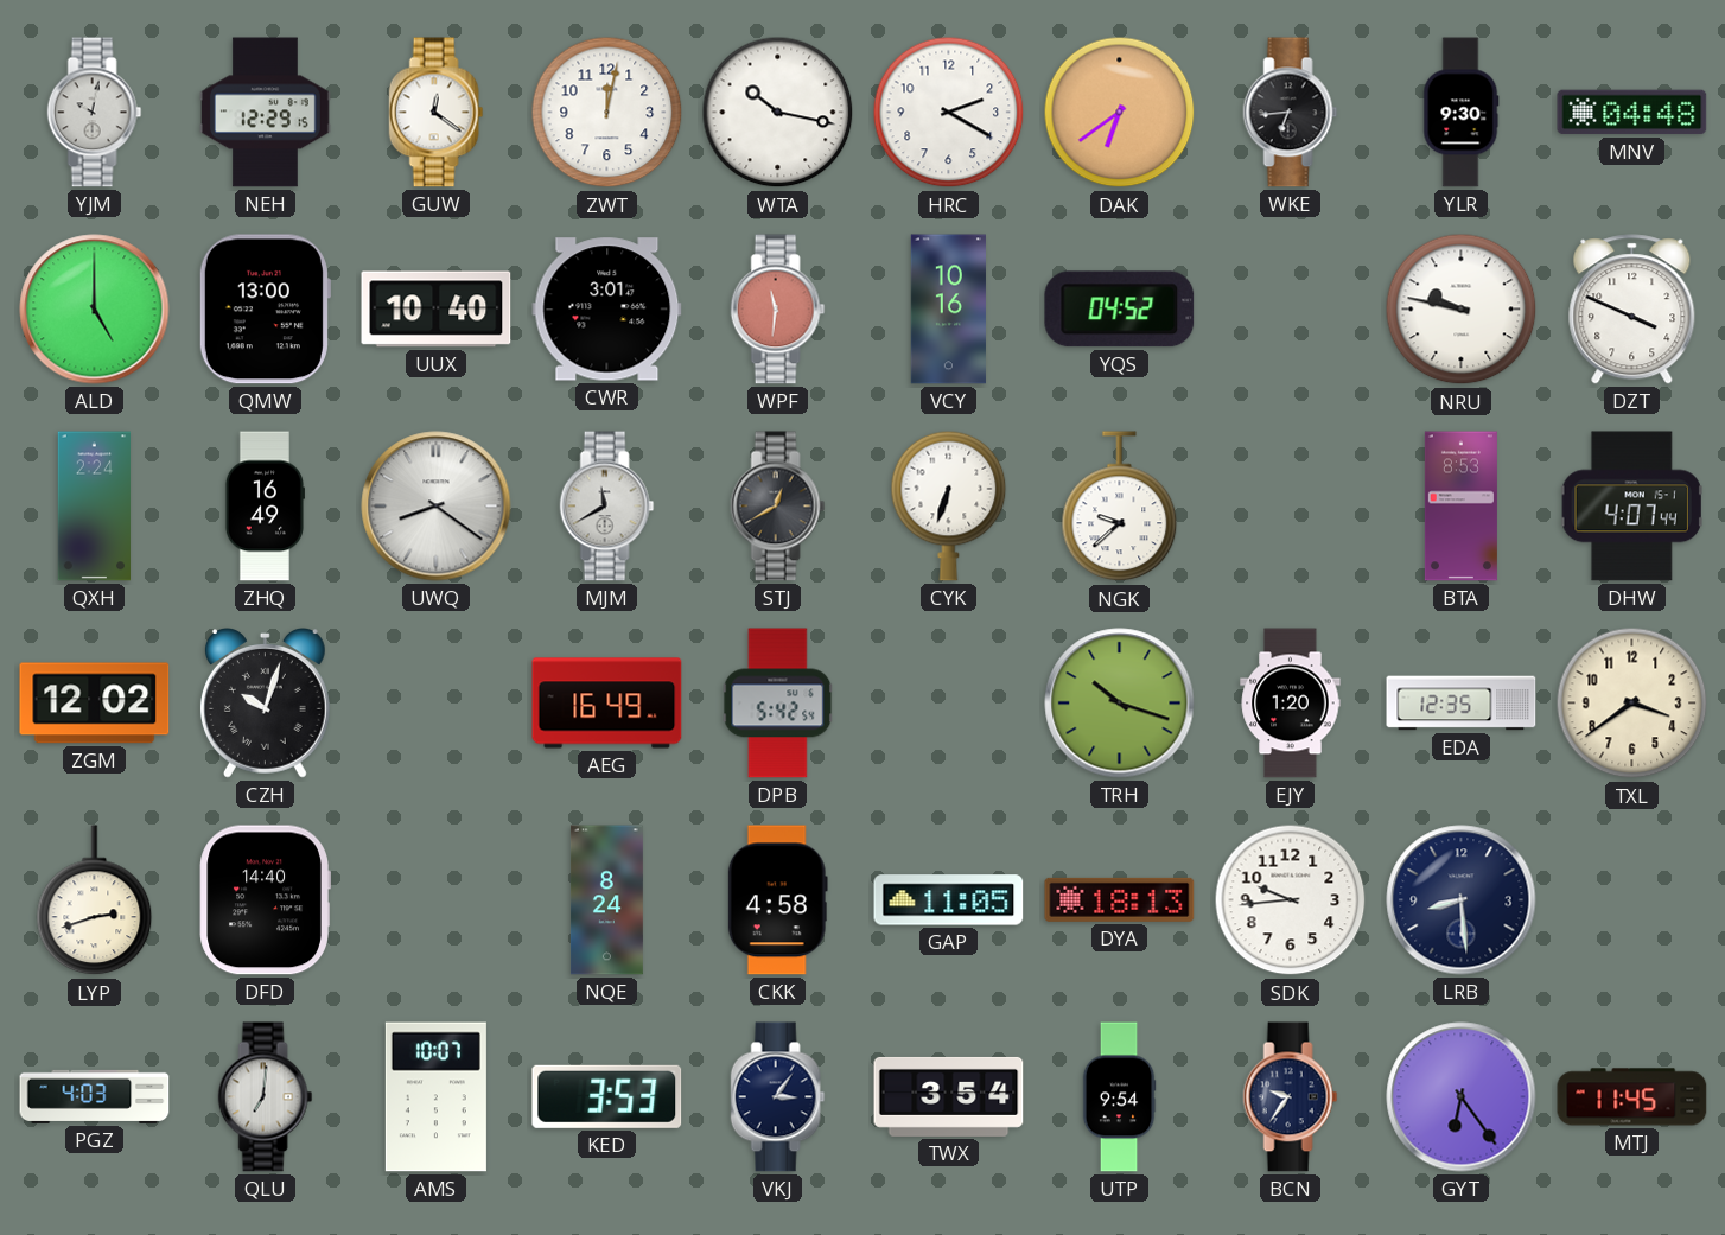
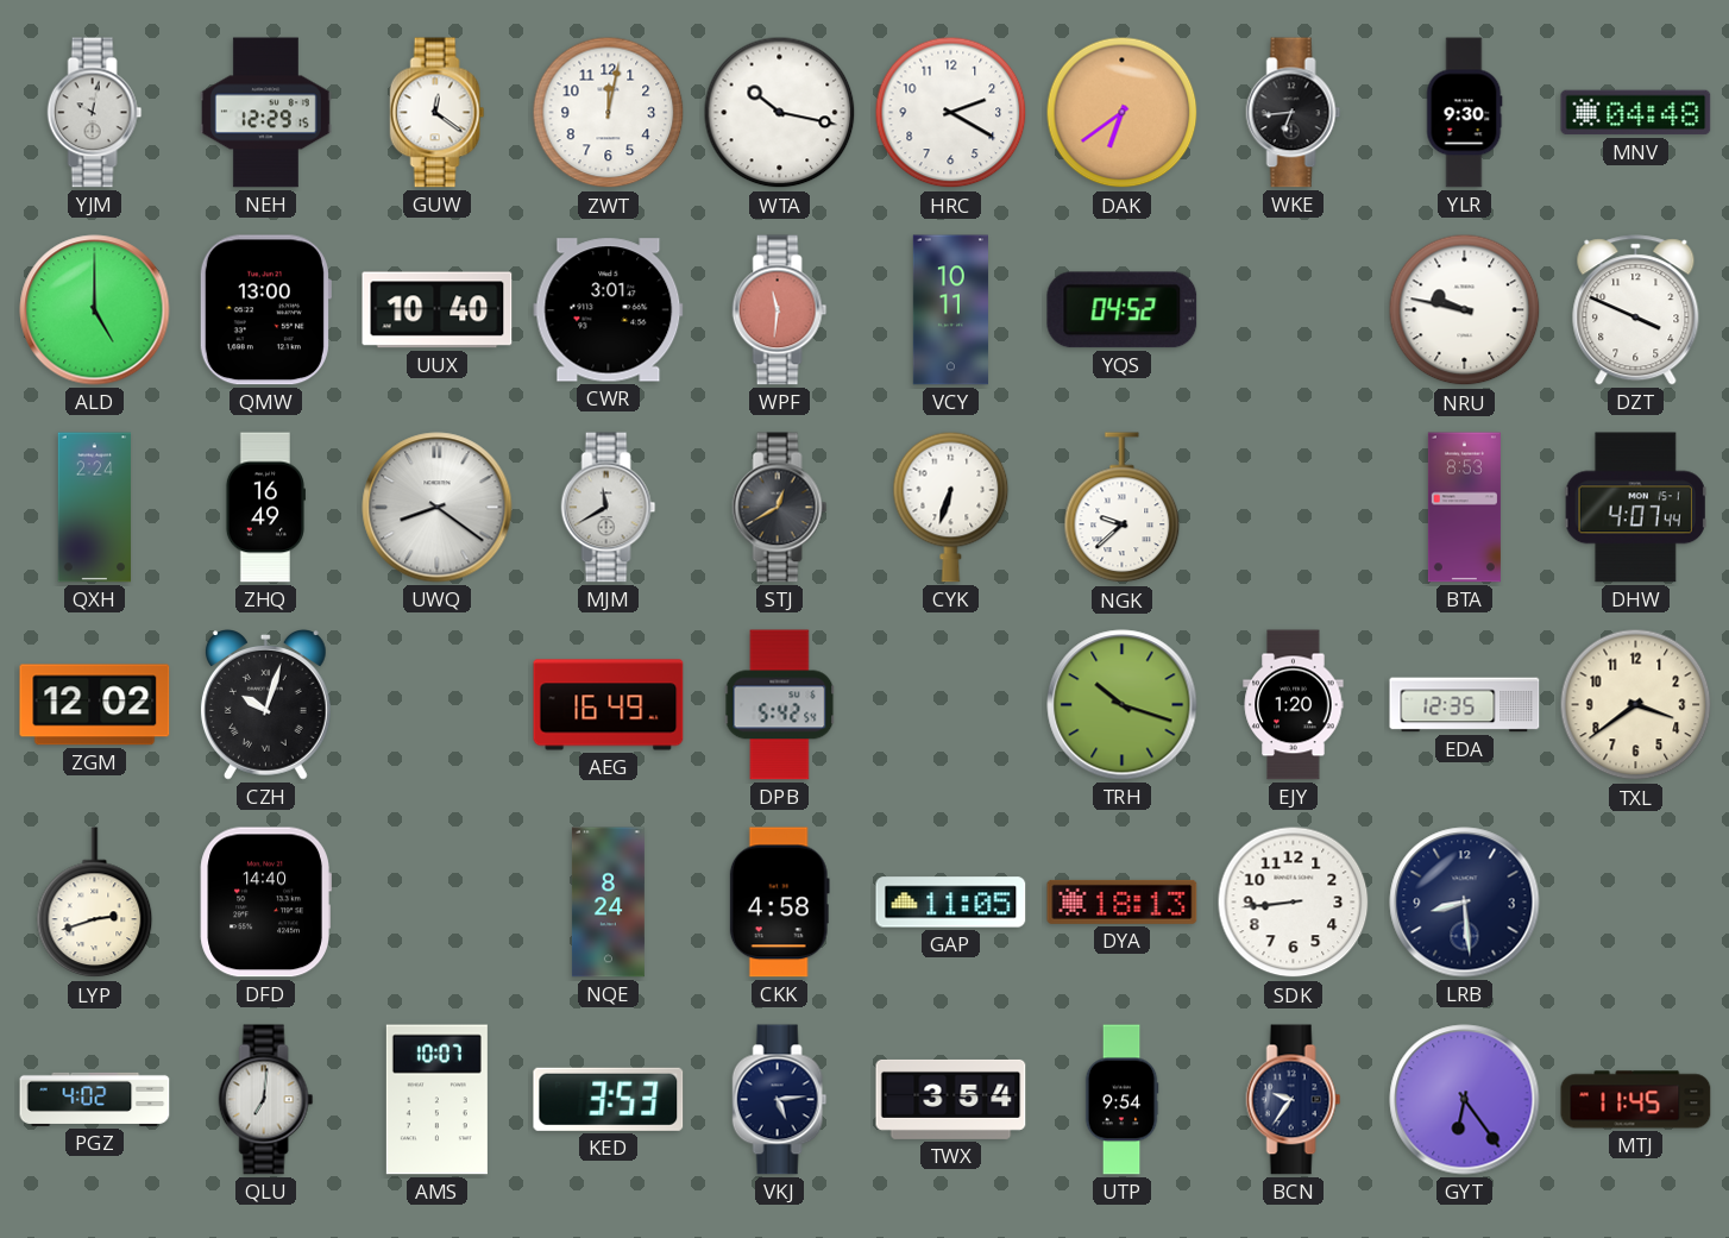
VCY: 10:16 -> 10:11
SDK: 9:44 -> 8:44
PGZ: 4:03 -> 4:02
VKJ: 3:06 -> 5:14
